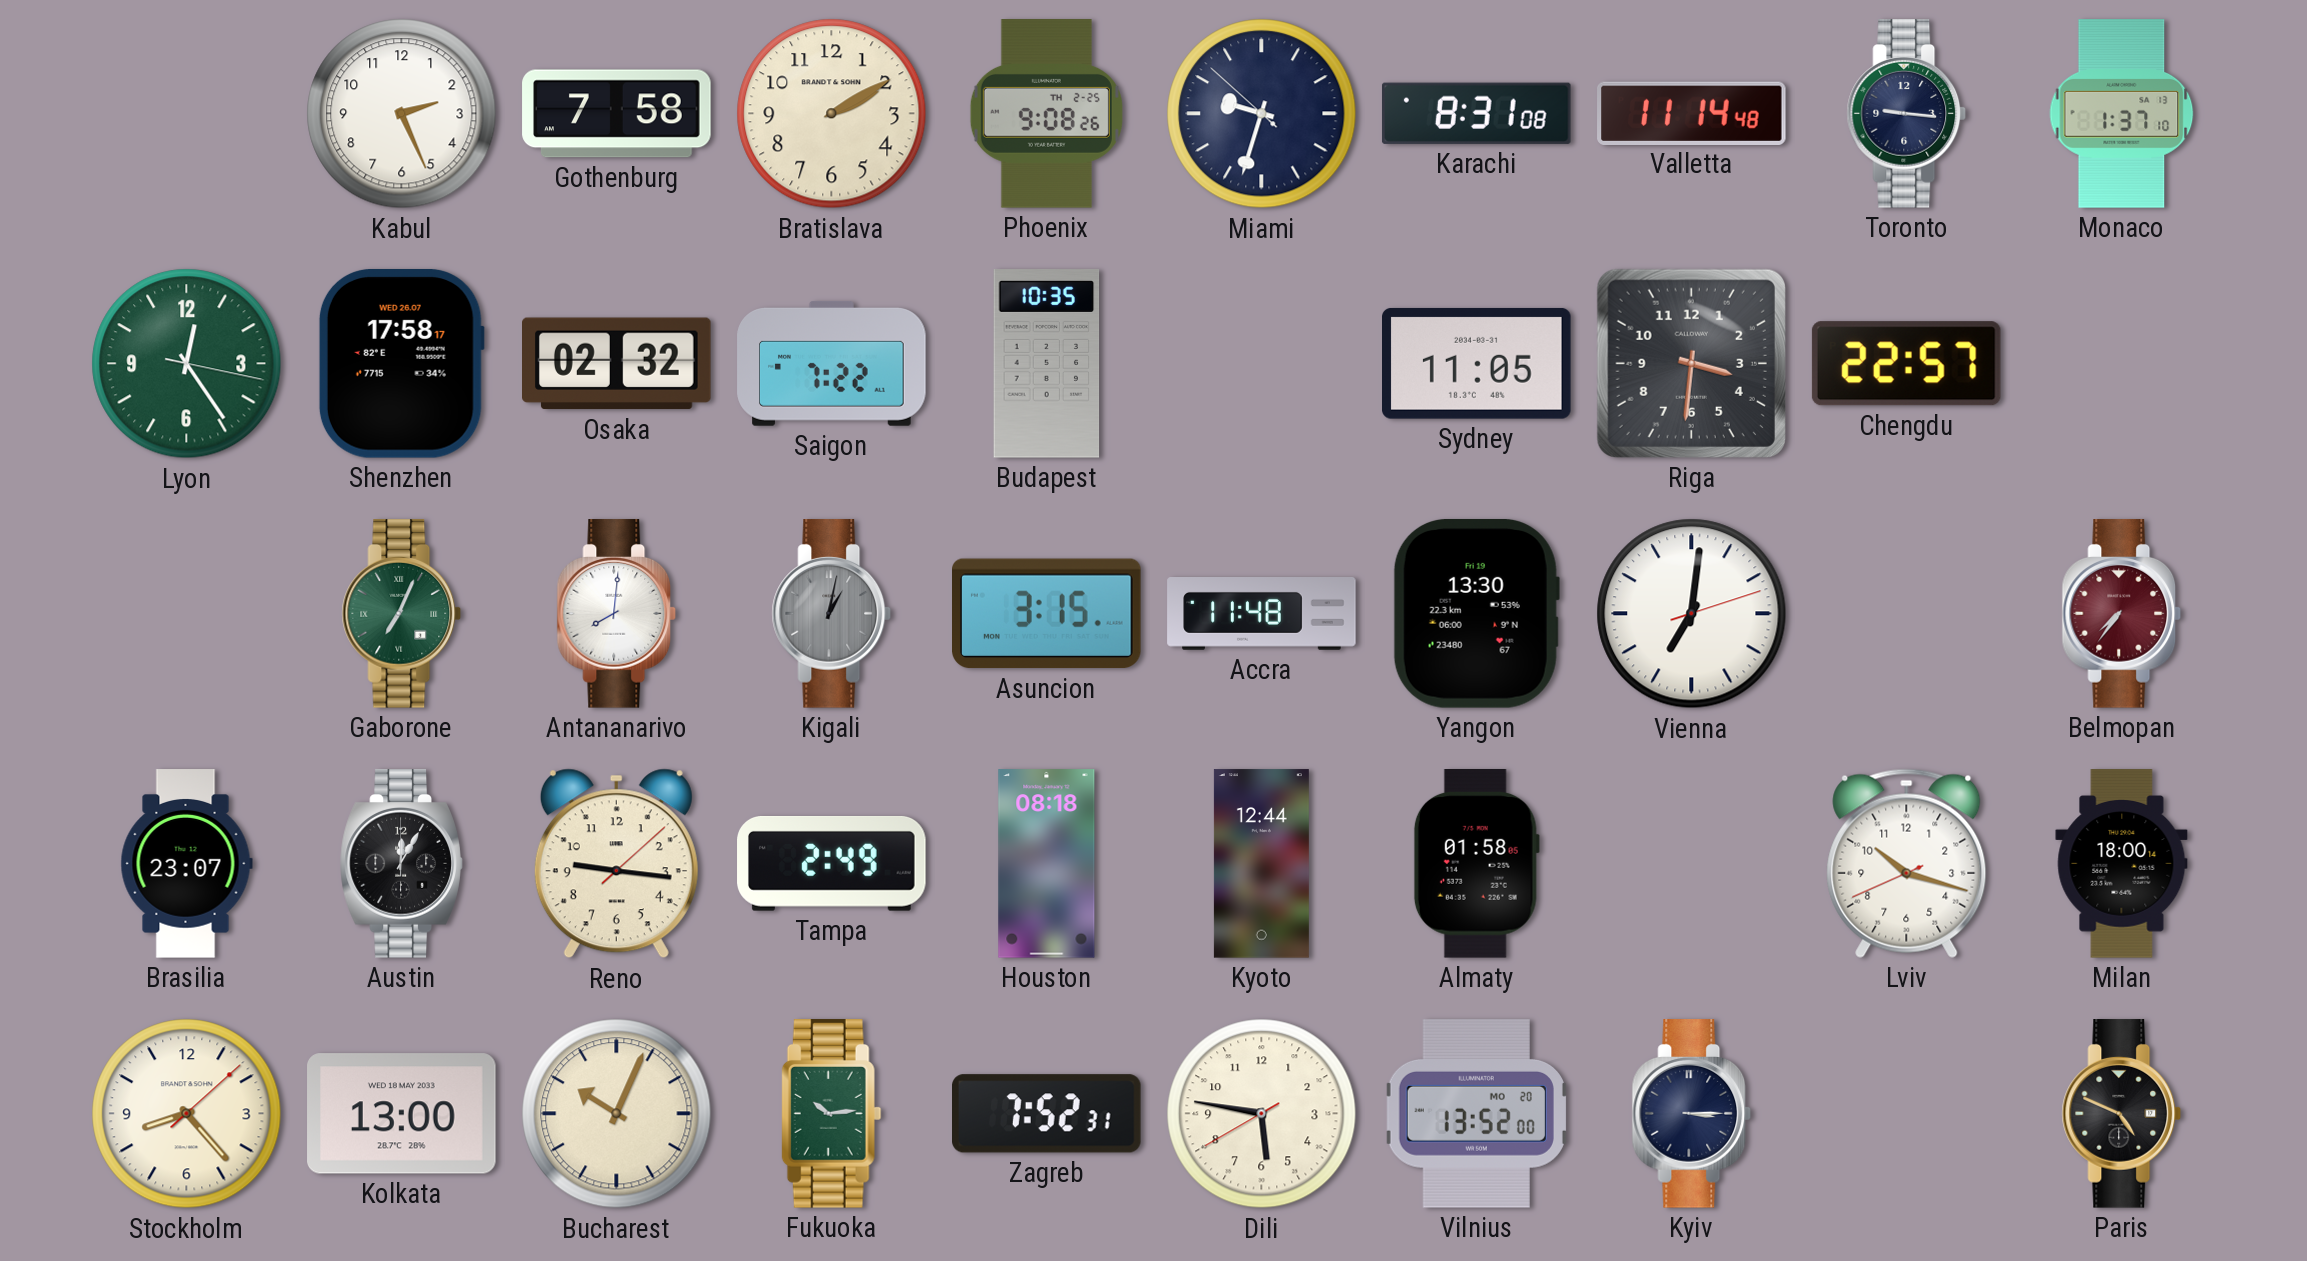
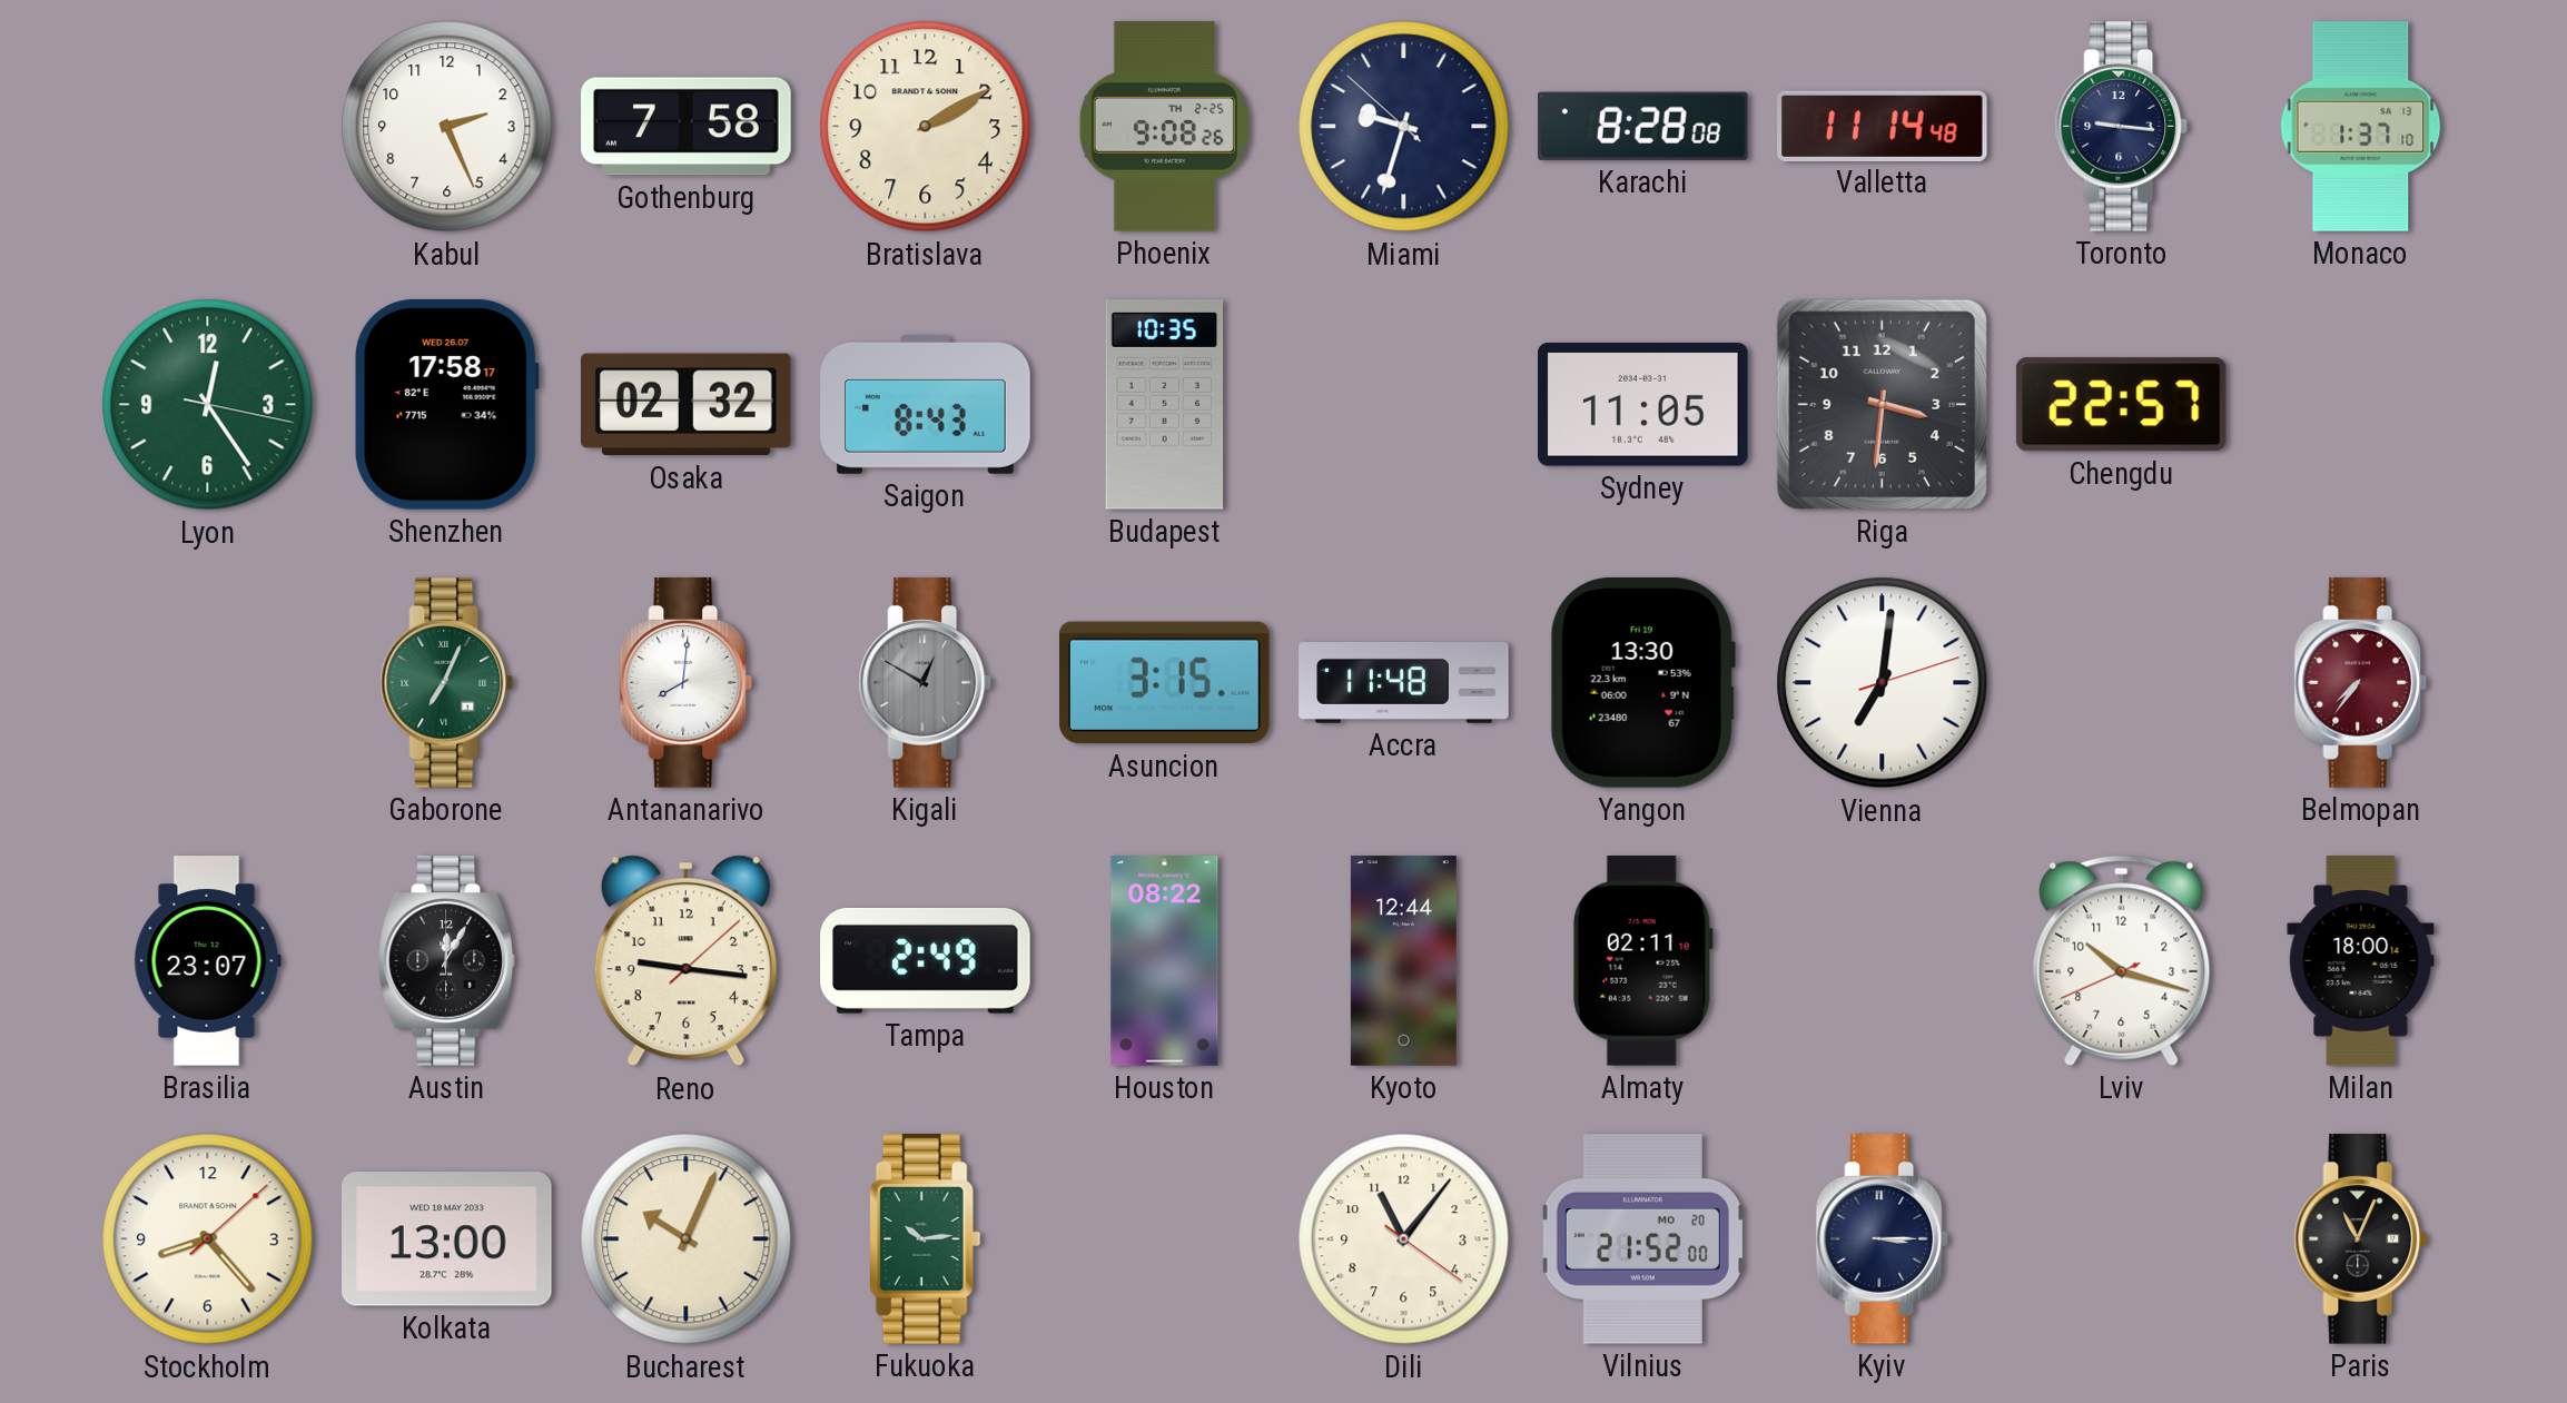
Karachi: 8:31 -> 8:28
Saigon: 7:22 -> 8:43
Kigali: 1:02 -> 12:50
Houston: 08:18 -> 08:22
Almaty: 01:58 -> 02:11
Zagreb: 7:52 -> none
Dili: 5:46 -> 11:06
Vilnius: 13:52 -> 21:52
Paris: 4:49 -> 11:04
